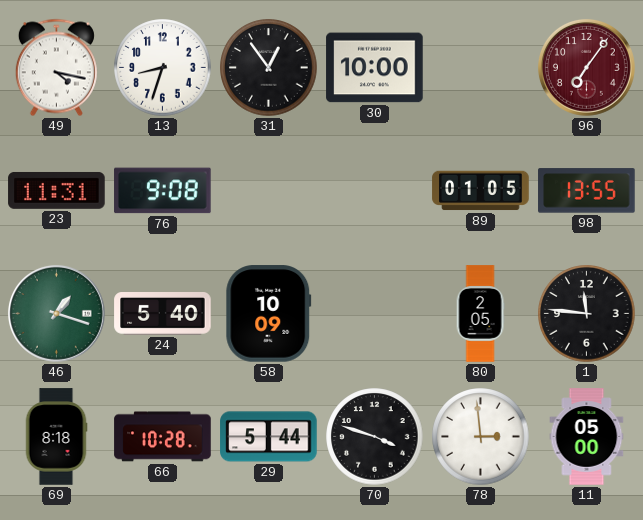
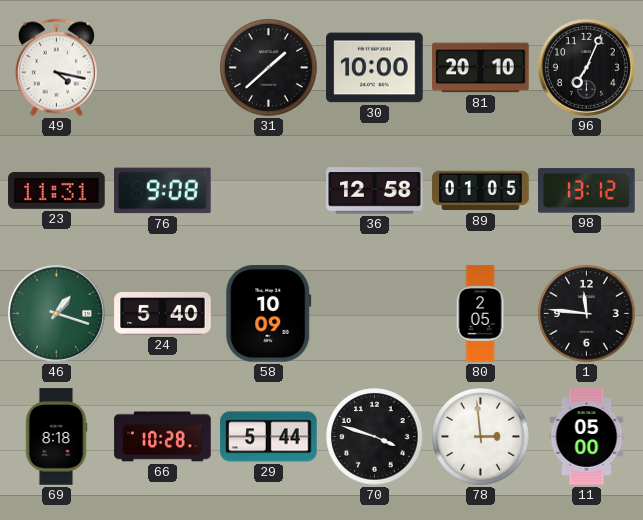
13: 8:33 -> none
31: 12:54 -> 1:38
81: none -> 20:10
96: 7:06 -> 7:04
96 dial: burgundy -> black
36: none -> 12:58
98: 13:55 -> 13:12
